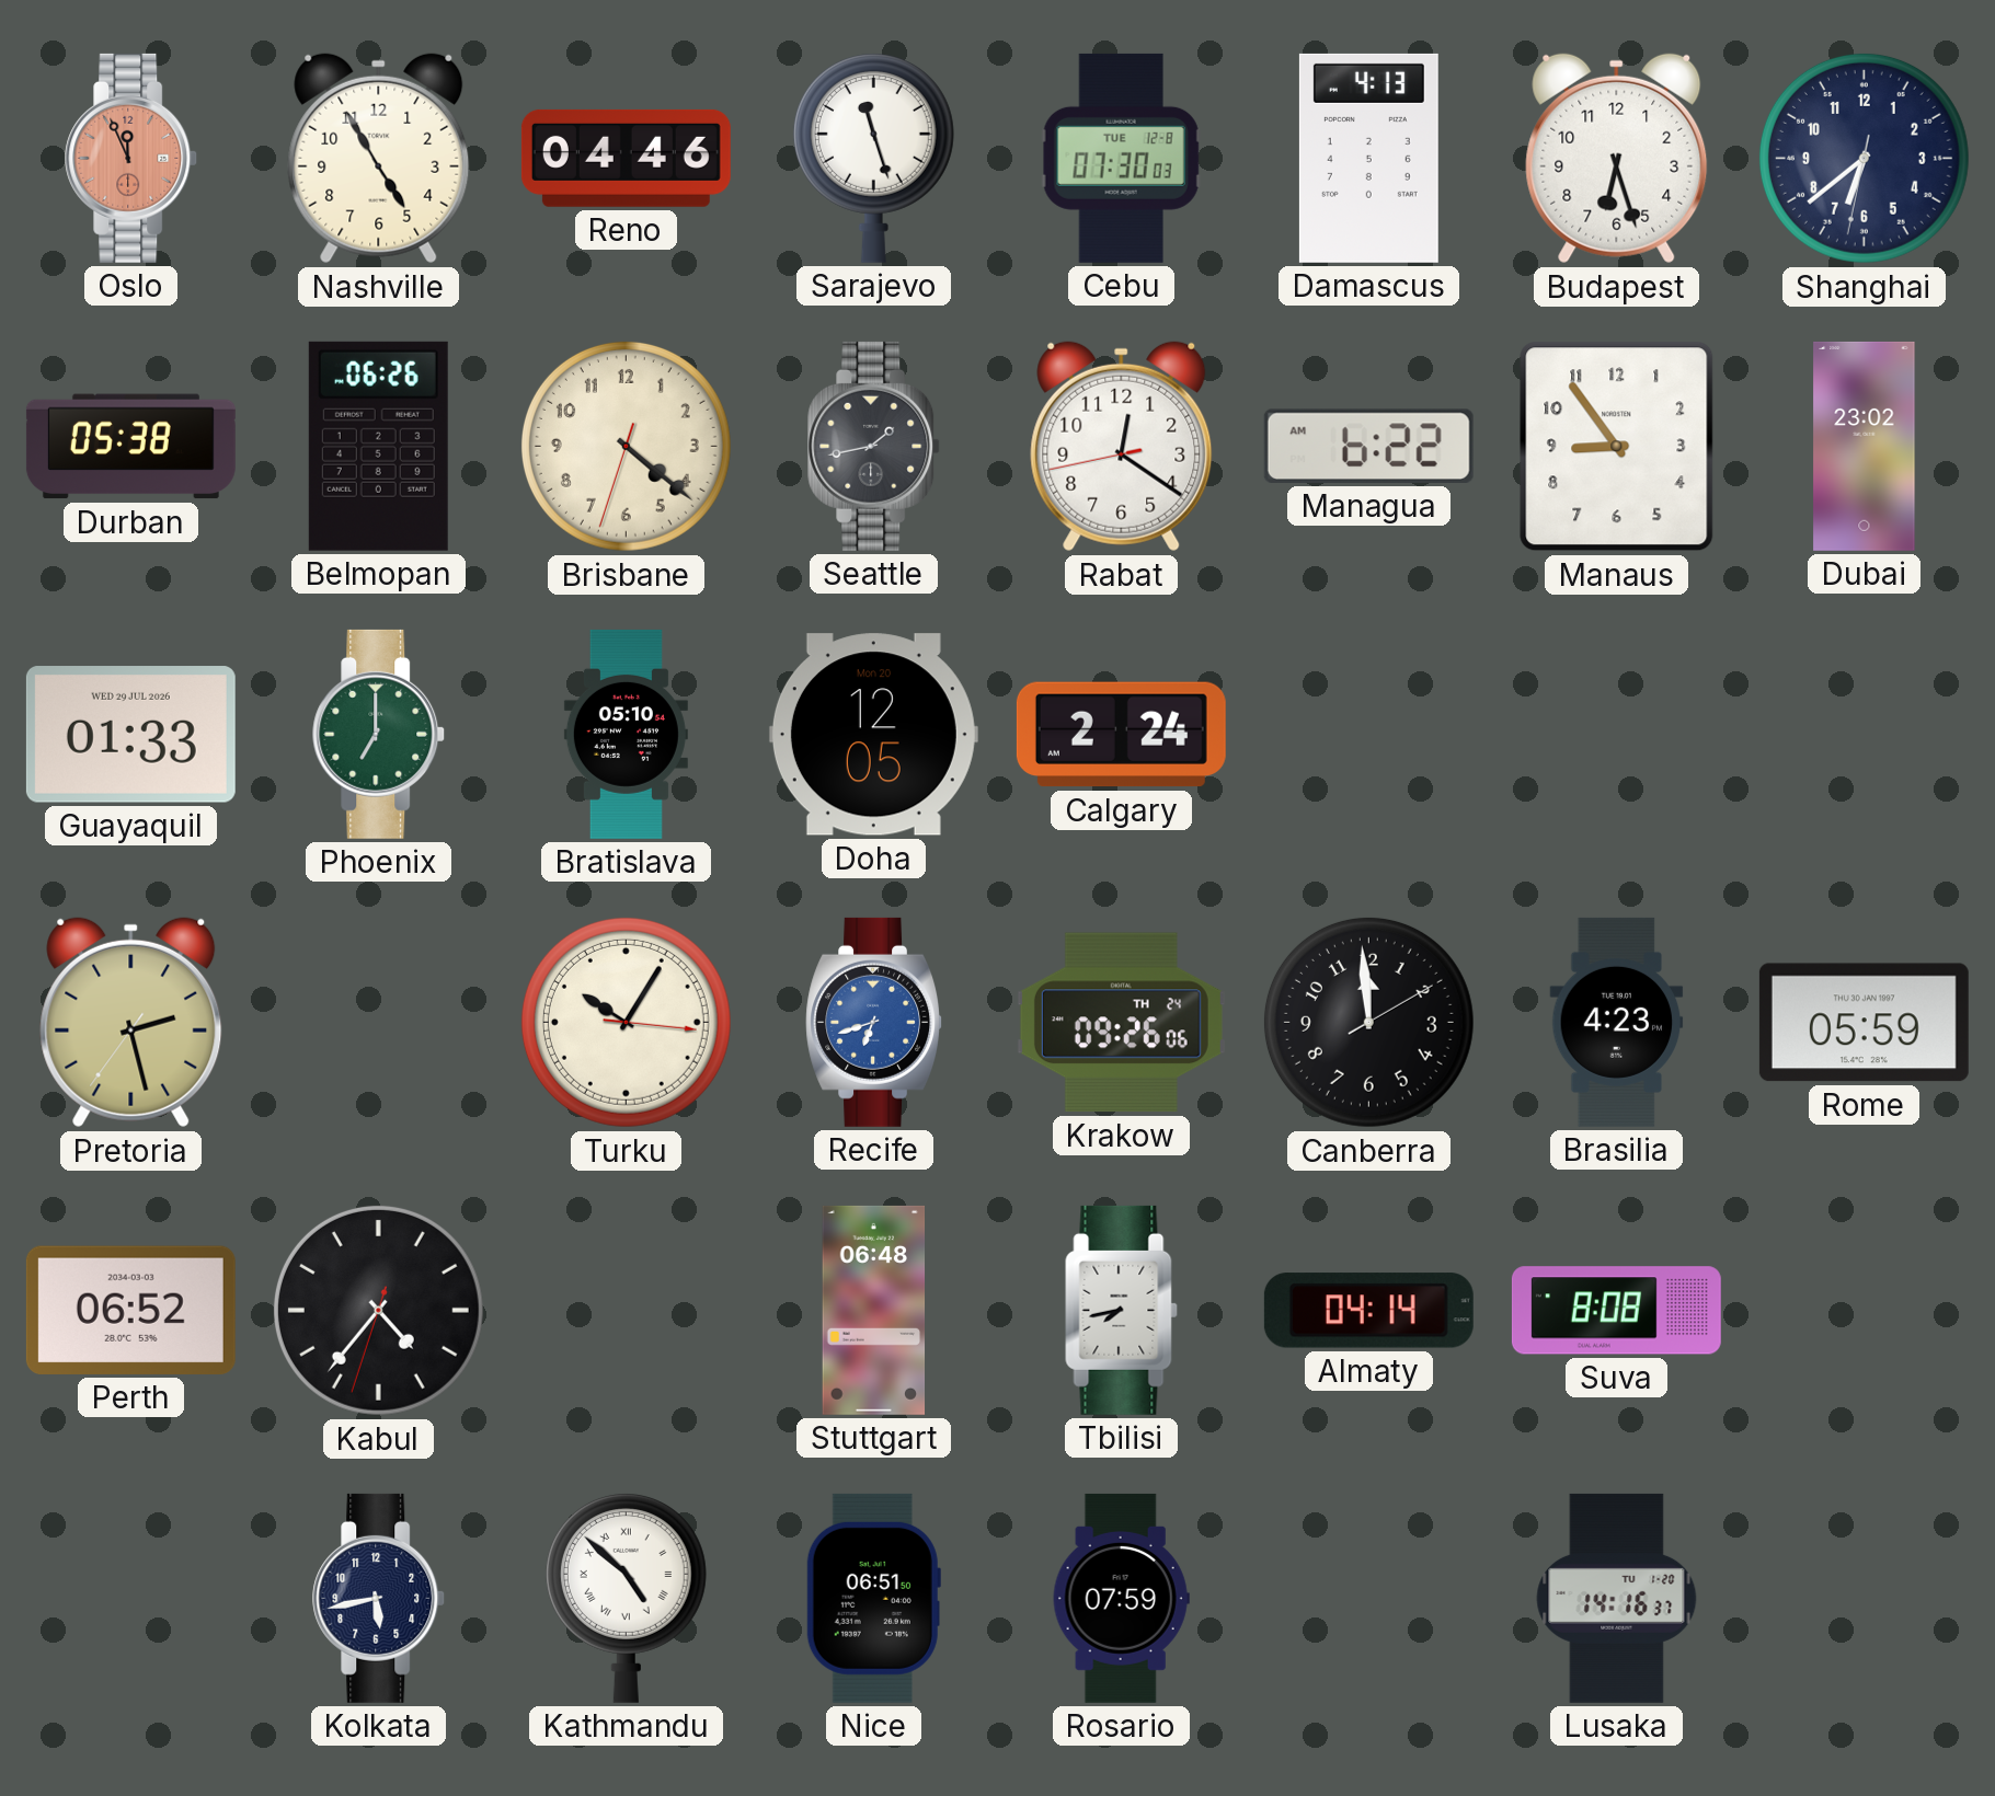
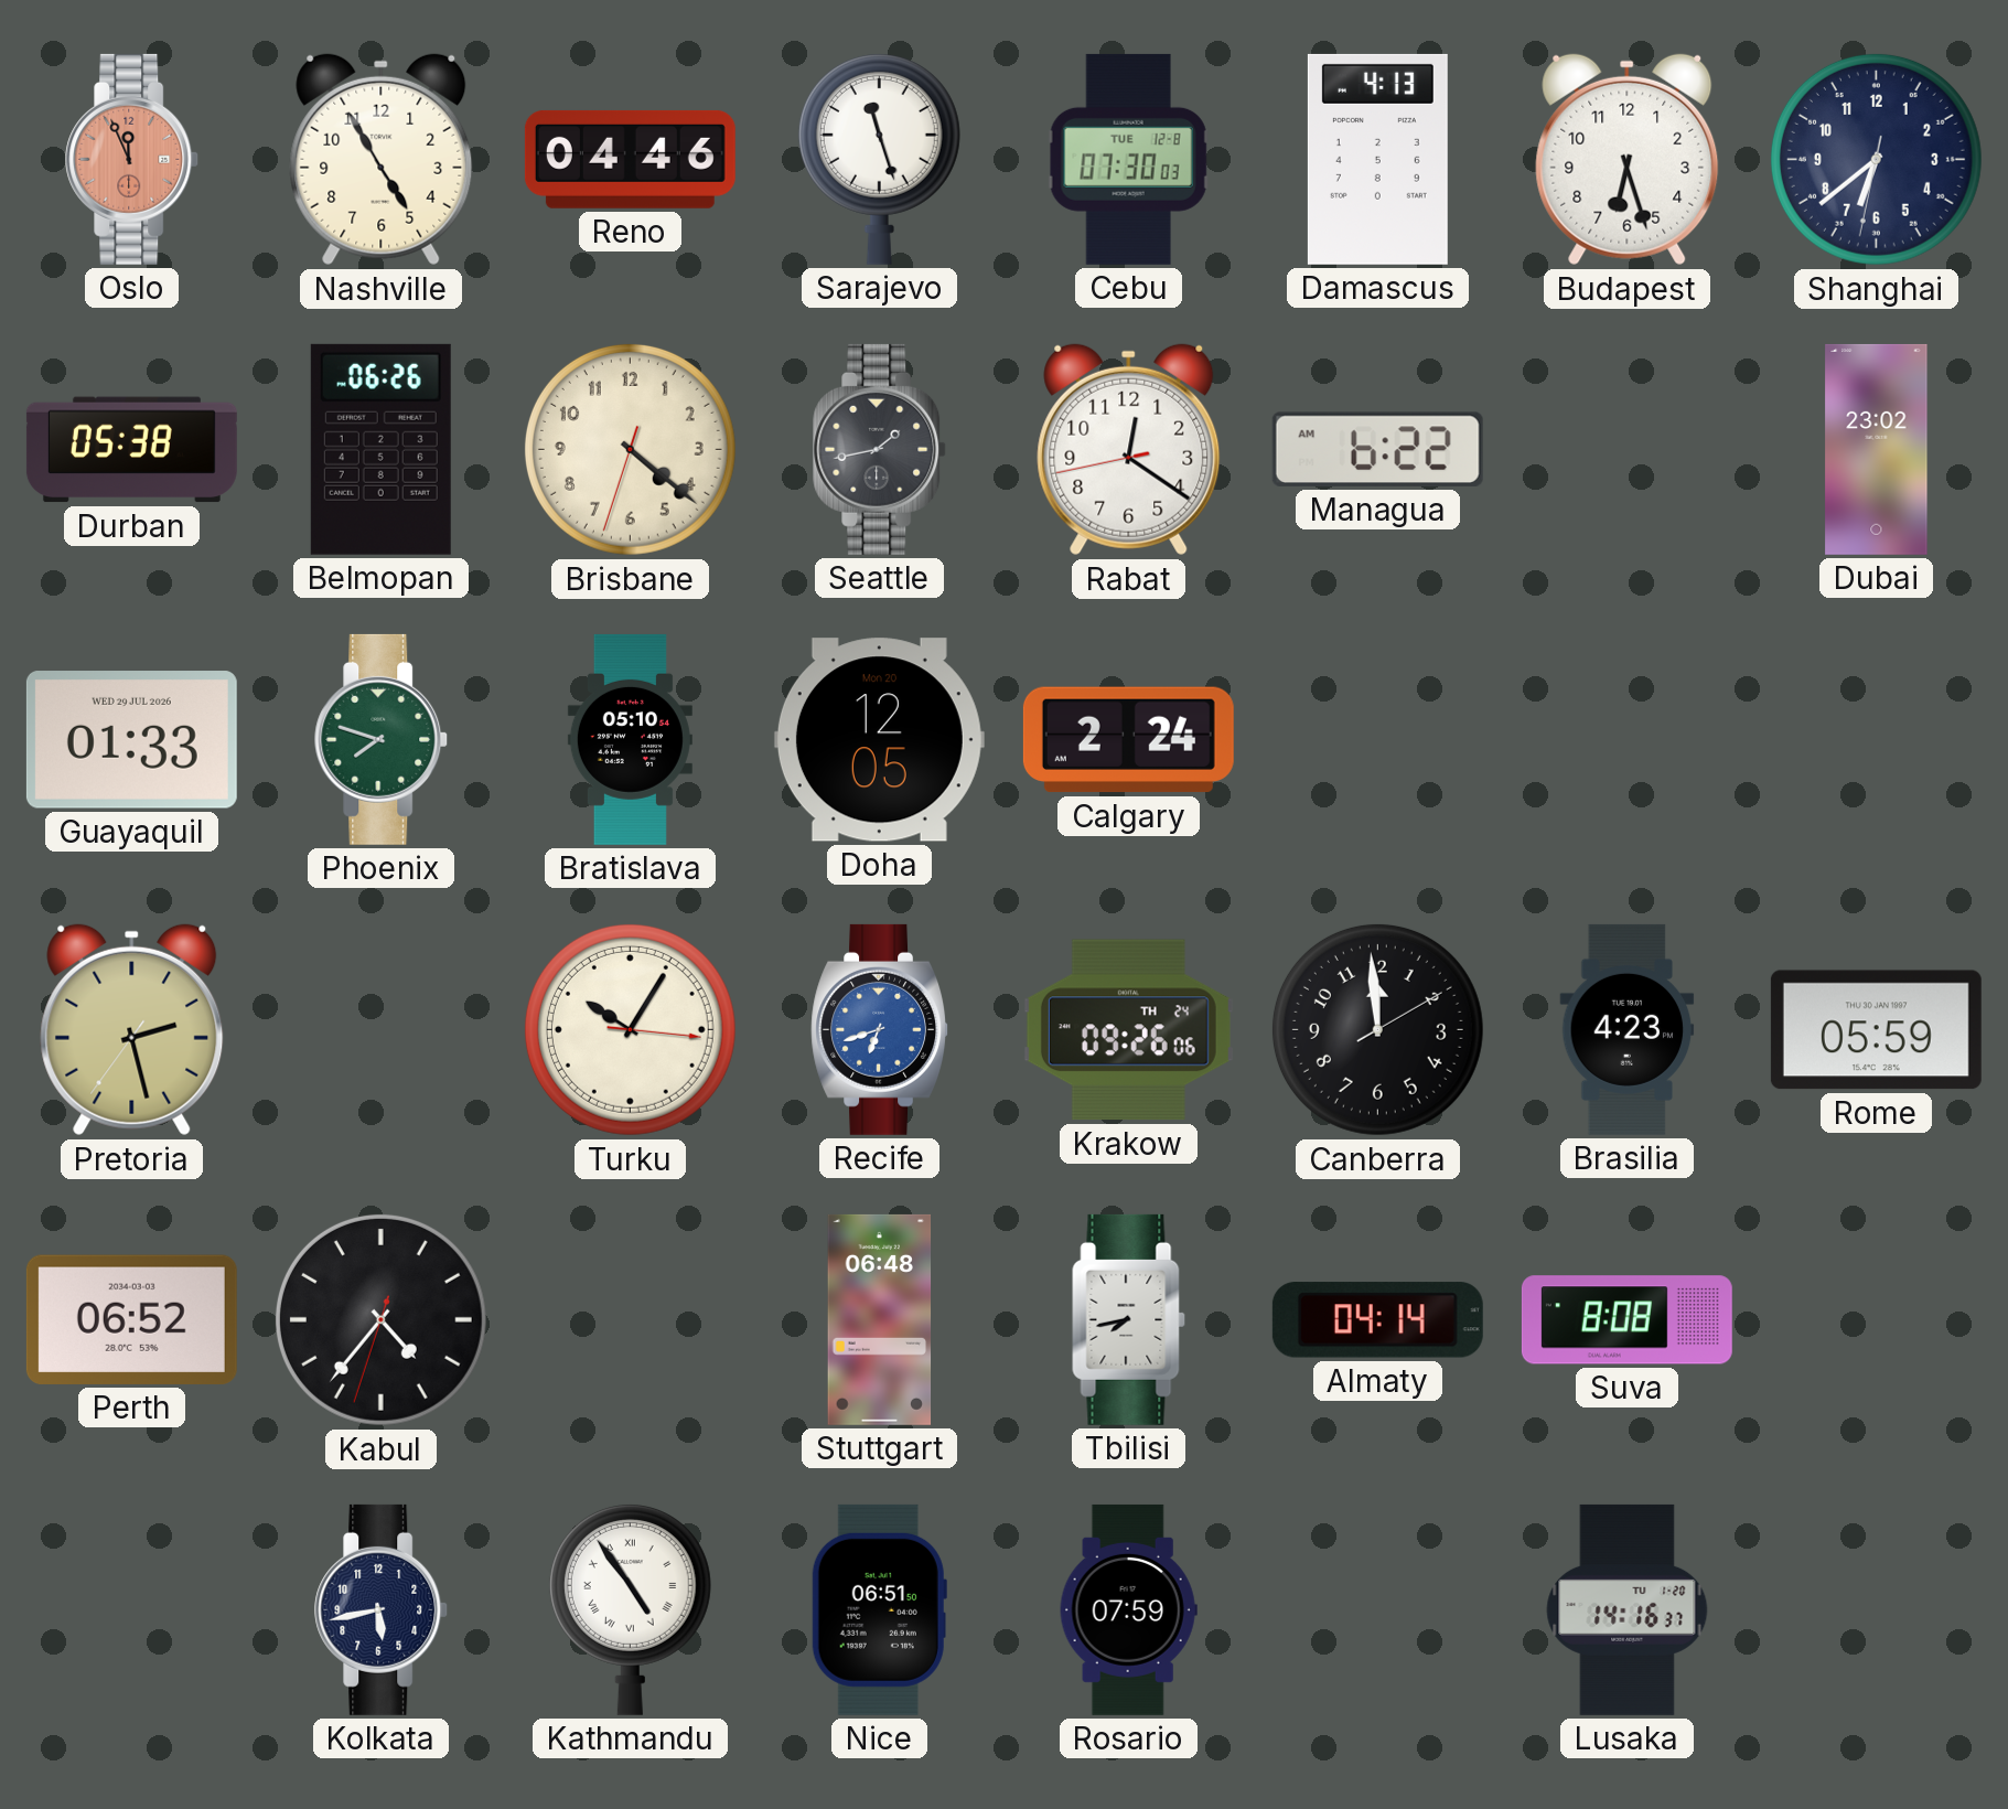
Manaus: 8:54 -> none
Phoenix: 7:00 -> 7:48
Kathmandu: 4:52 -> 4:54
